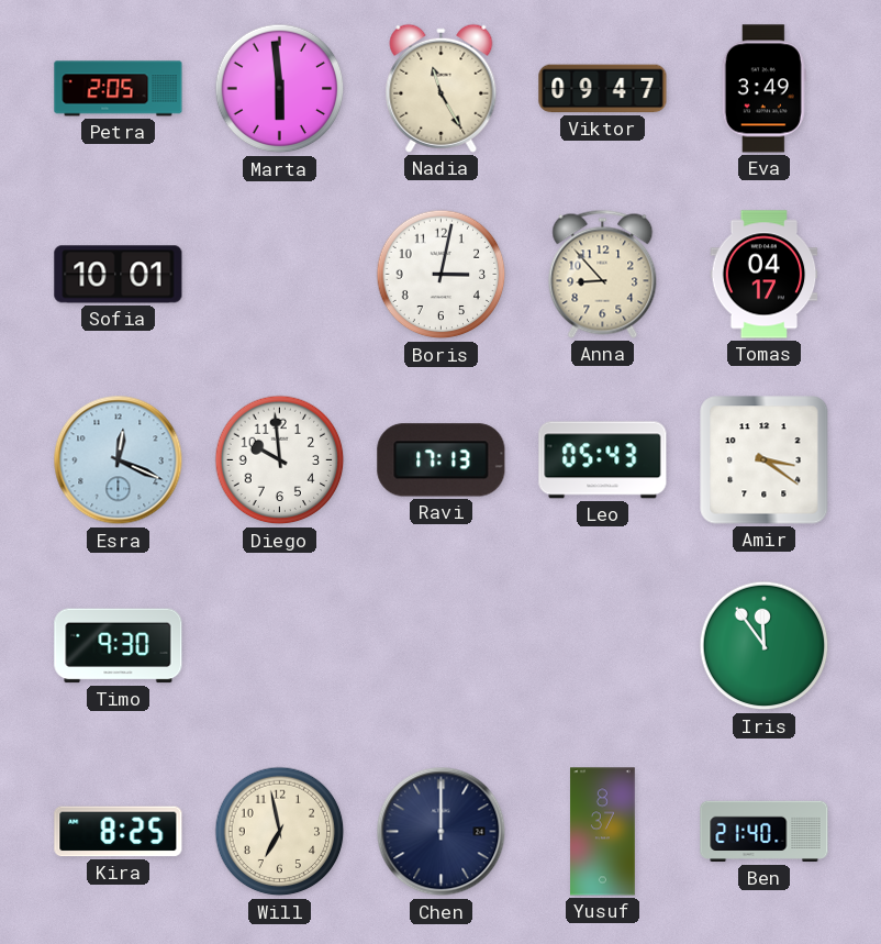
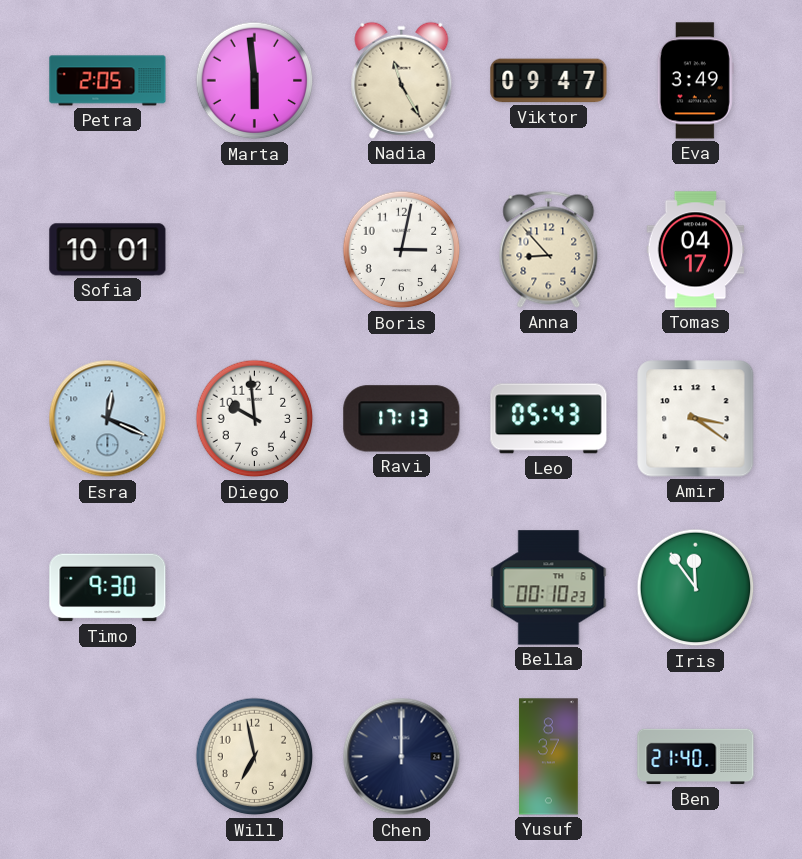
Bella: none -> 00:10
Kira: 8:25 -> none
